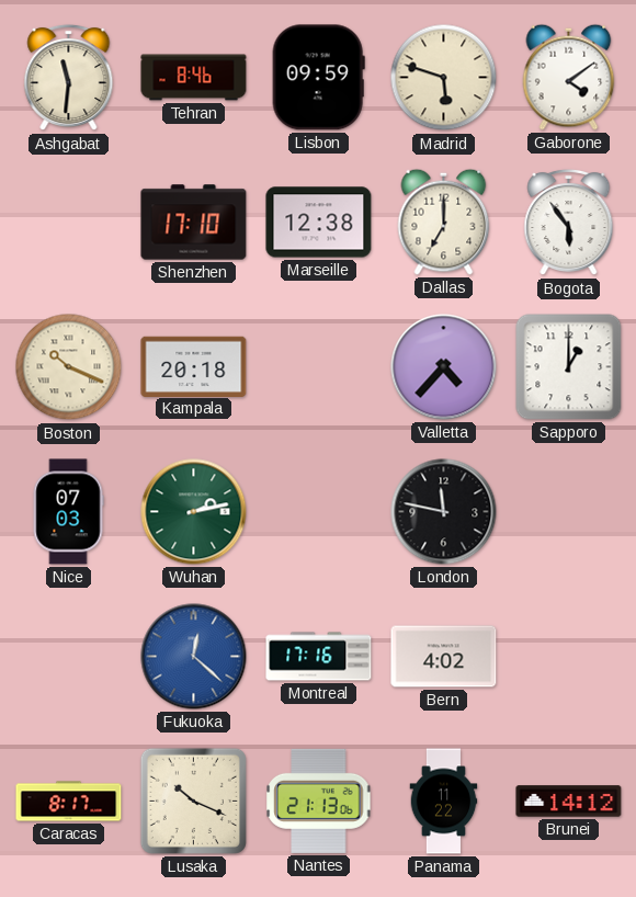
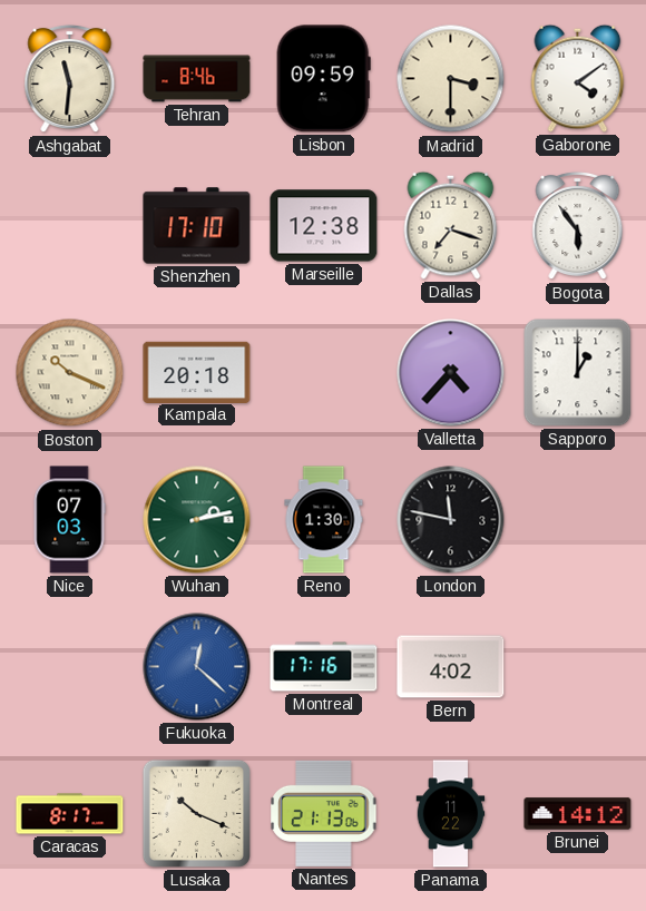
Madrid: 5:48 -> 3:30
Dallas: 7:00 -> 7:18
Reno: none -> 1:30
